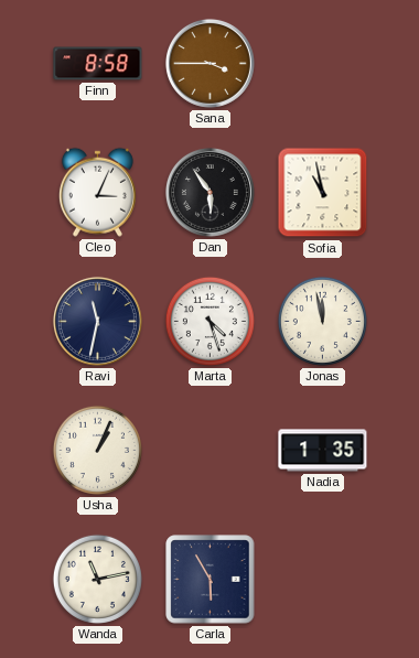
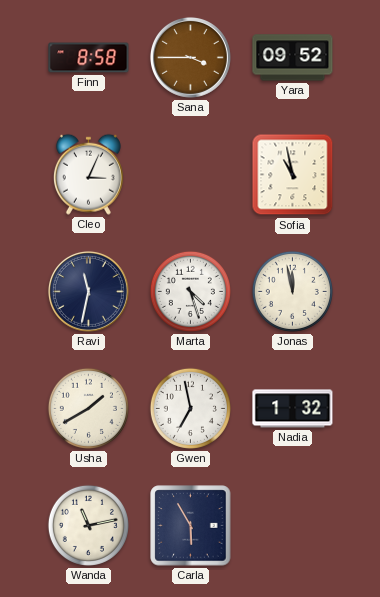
Yara: none -> 09:52
Dan: 5:54 -> none
Usha: 1:04 -> 1:40
Gwen: none -> 6:58
Nadia: 1:35 -> 1:32
